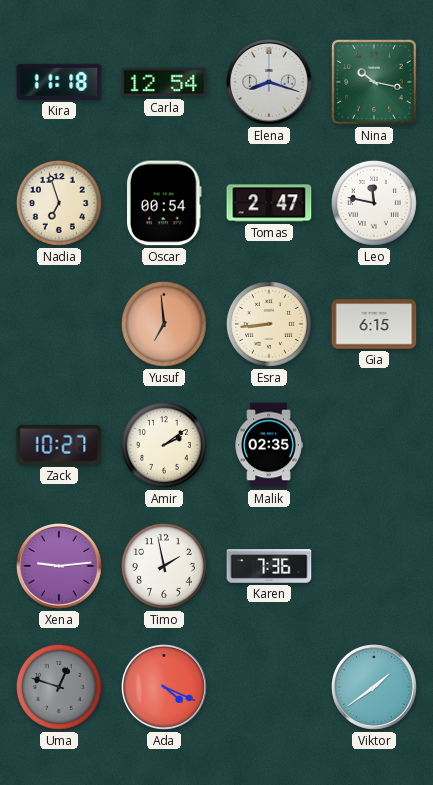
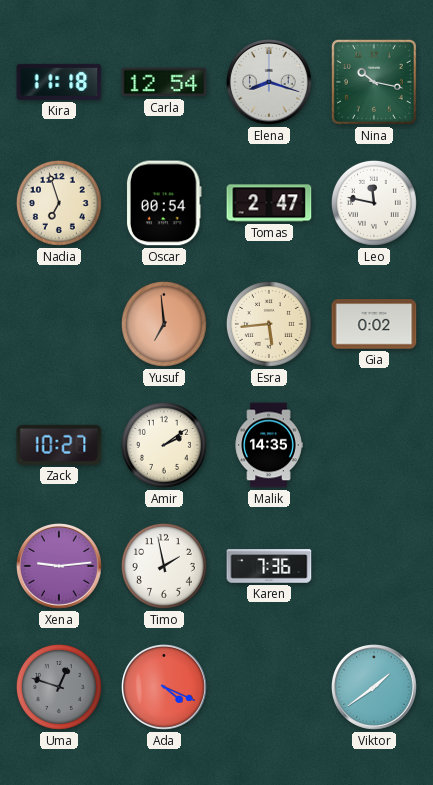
Esra: 8:44 -> 5:44
Gia: 6:15 -> 0:02
Malik: 02:35 -> 14:35
